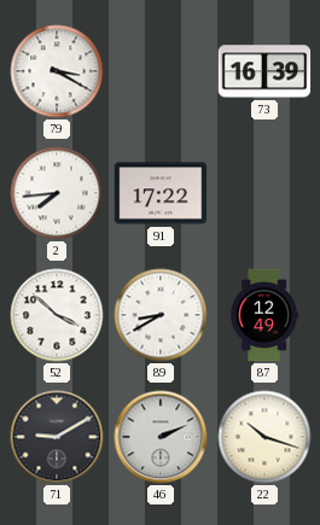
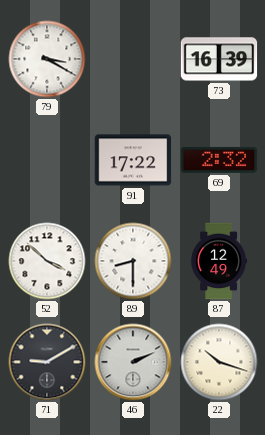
2: 7:44 -> none
69: none -> 2:32
89: 8:40 -> 8:30
